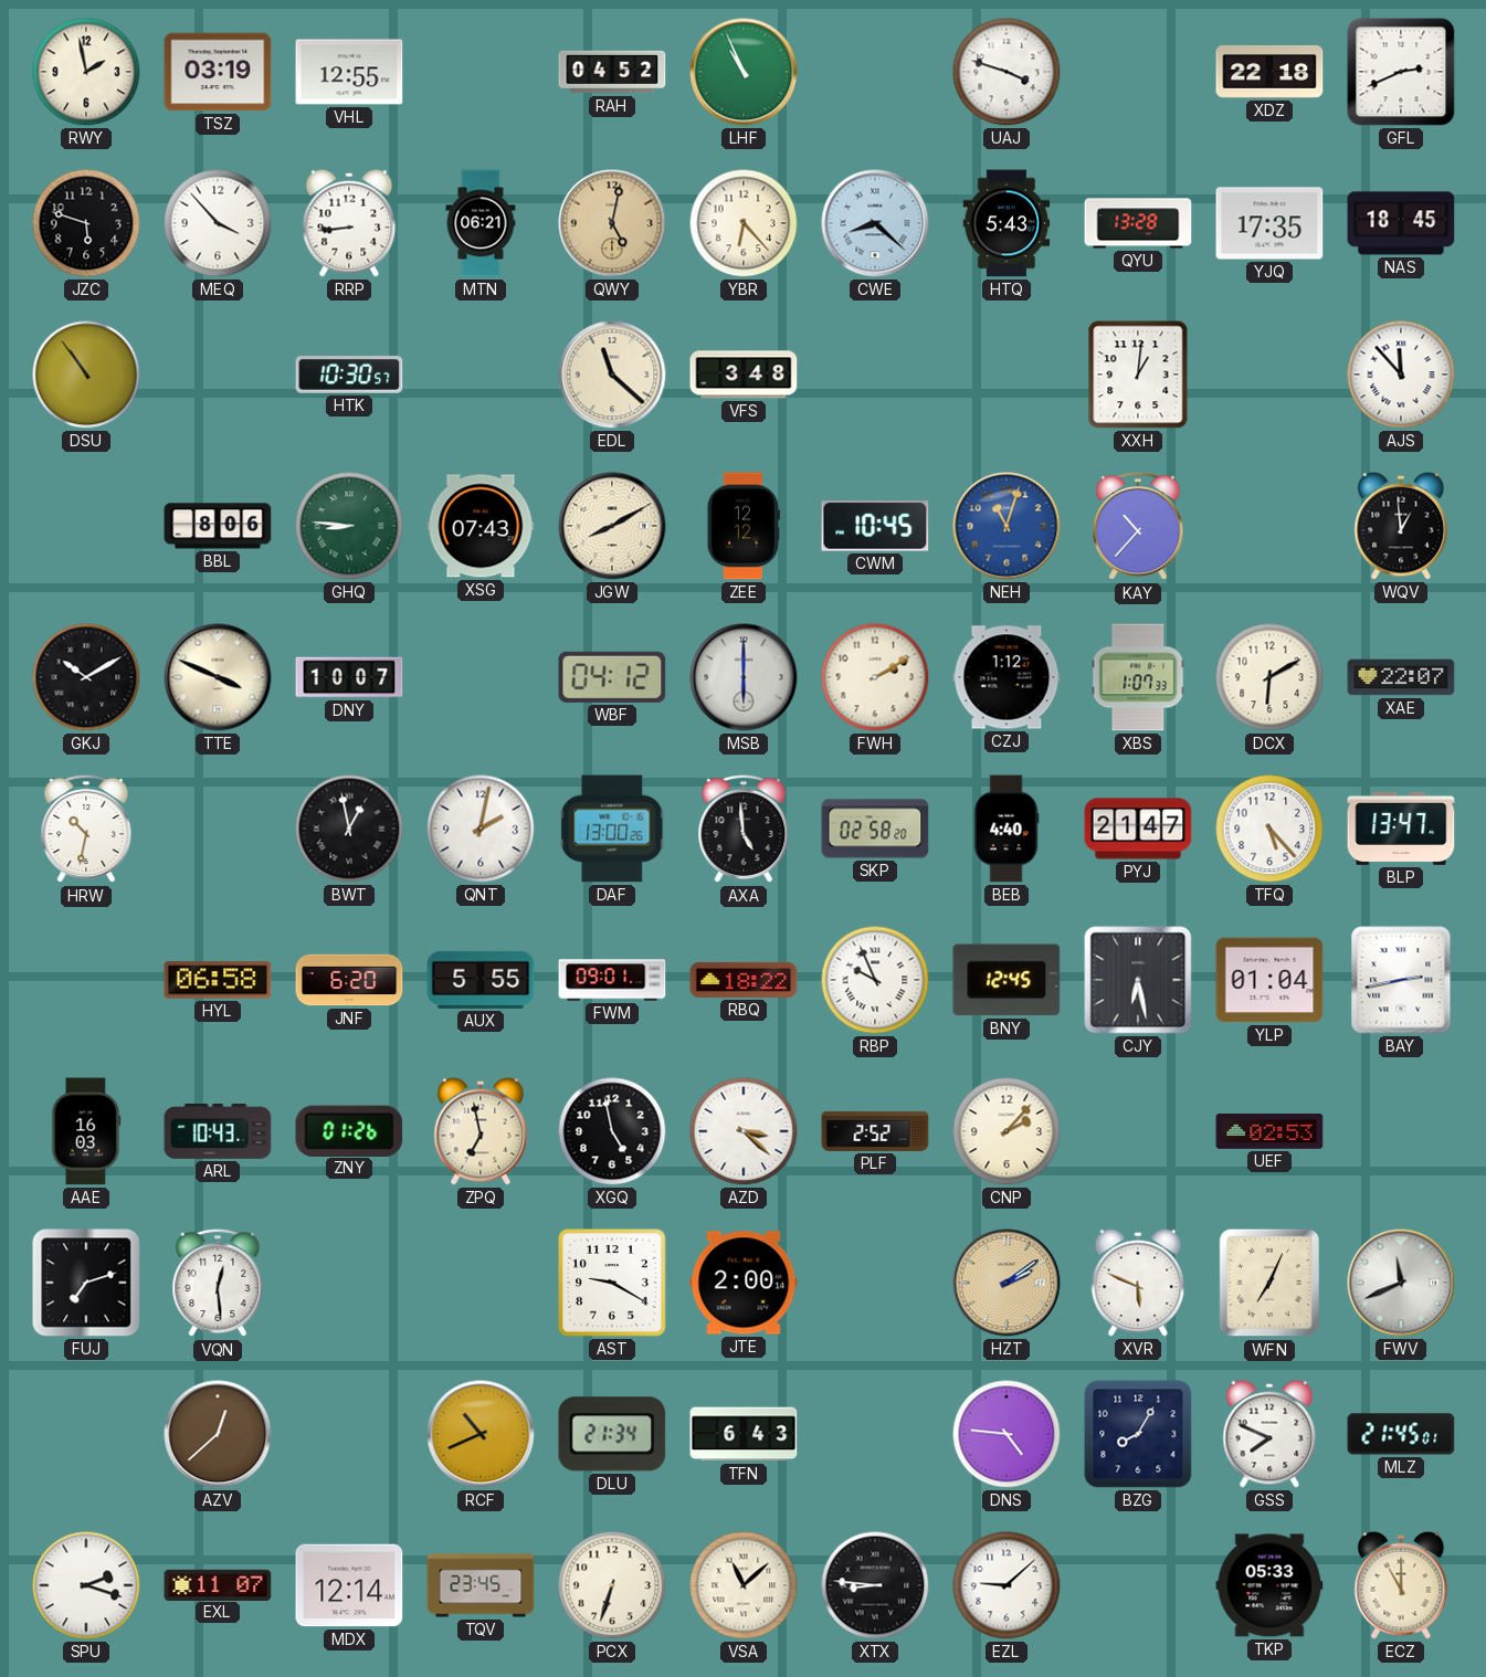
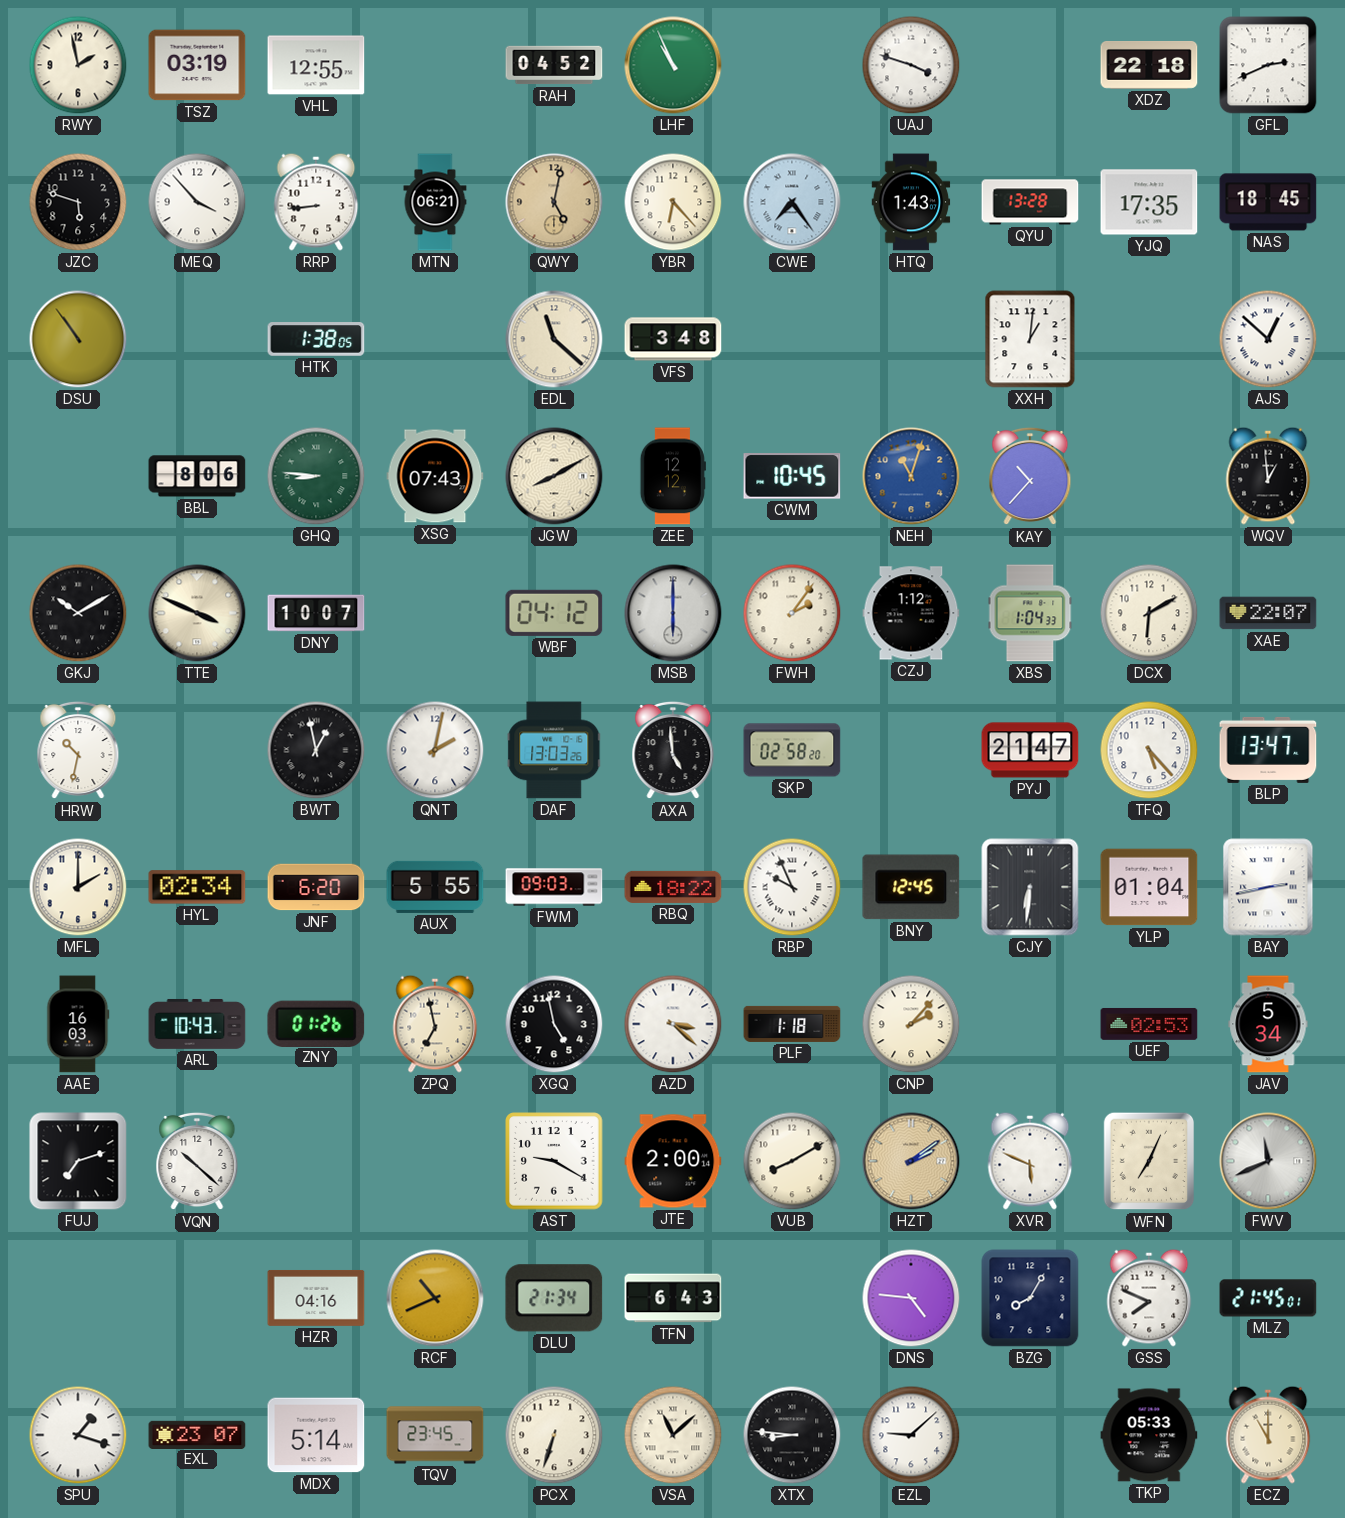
CWE: 8:22 -> 7:24
HTQ: 5:43 -> 1:43
HTK: 10:30 -> 1:38
AJS: 11:53 -> 12:52
FWH: 2:10 -> 2:06
XBS: 1:07 -> 1:04
DAF: 13:00 -> 13:03
BEB: 4:40 -> none
MFL: none -> 2:00
HYL: 06:58 -> 02:34
FWM: 09:01 -> 09:03
CJY: 6:28 -> 6:31
PLF: 2:52 -> 1:18
JAV: none -> 5:34
VQN: 12:29 -> 10:22
VUB: none -> 8:10
AZV: 12:38 -> none
HZR: none -> 04:16
SPU: 2:18 -> 1:18
EXL: 11:07 -> 23:07
MDX: 12:14 -> 5:14
